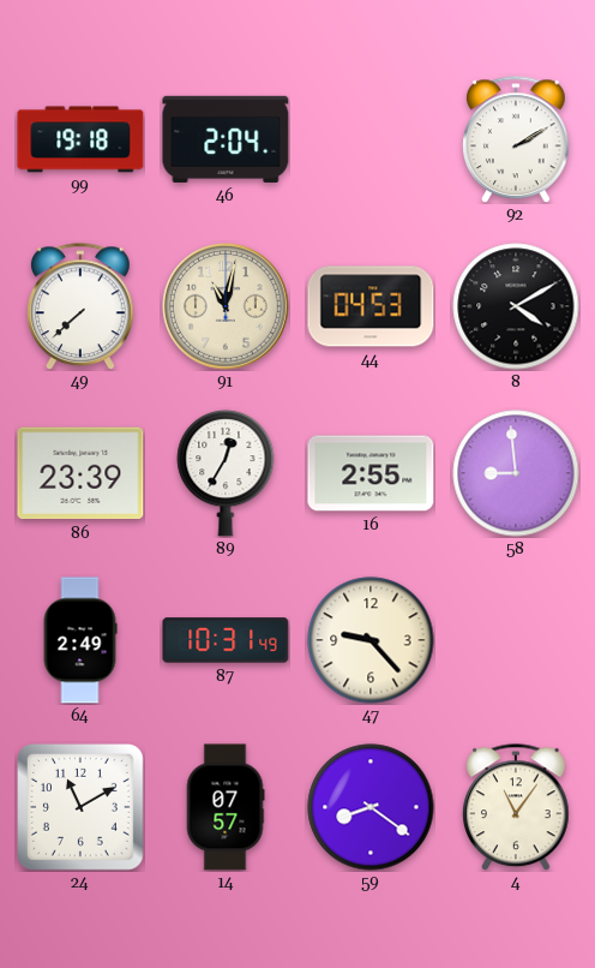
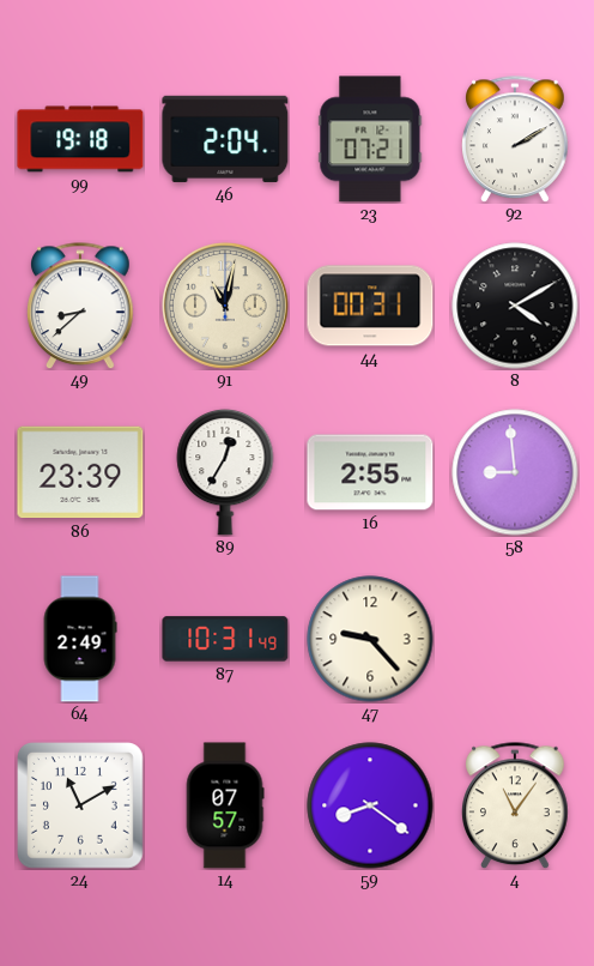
23: none -> 07:21
49: 7:38 -> 8:38
44: 04:53 -> 00:31
